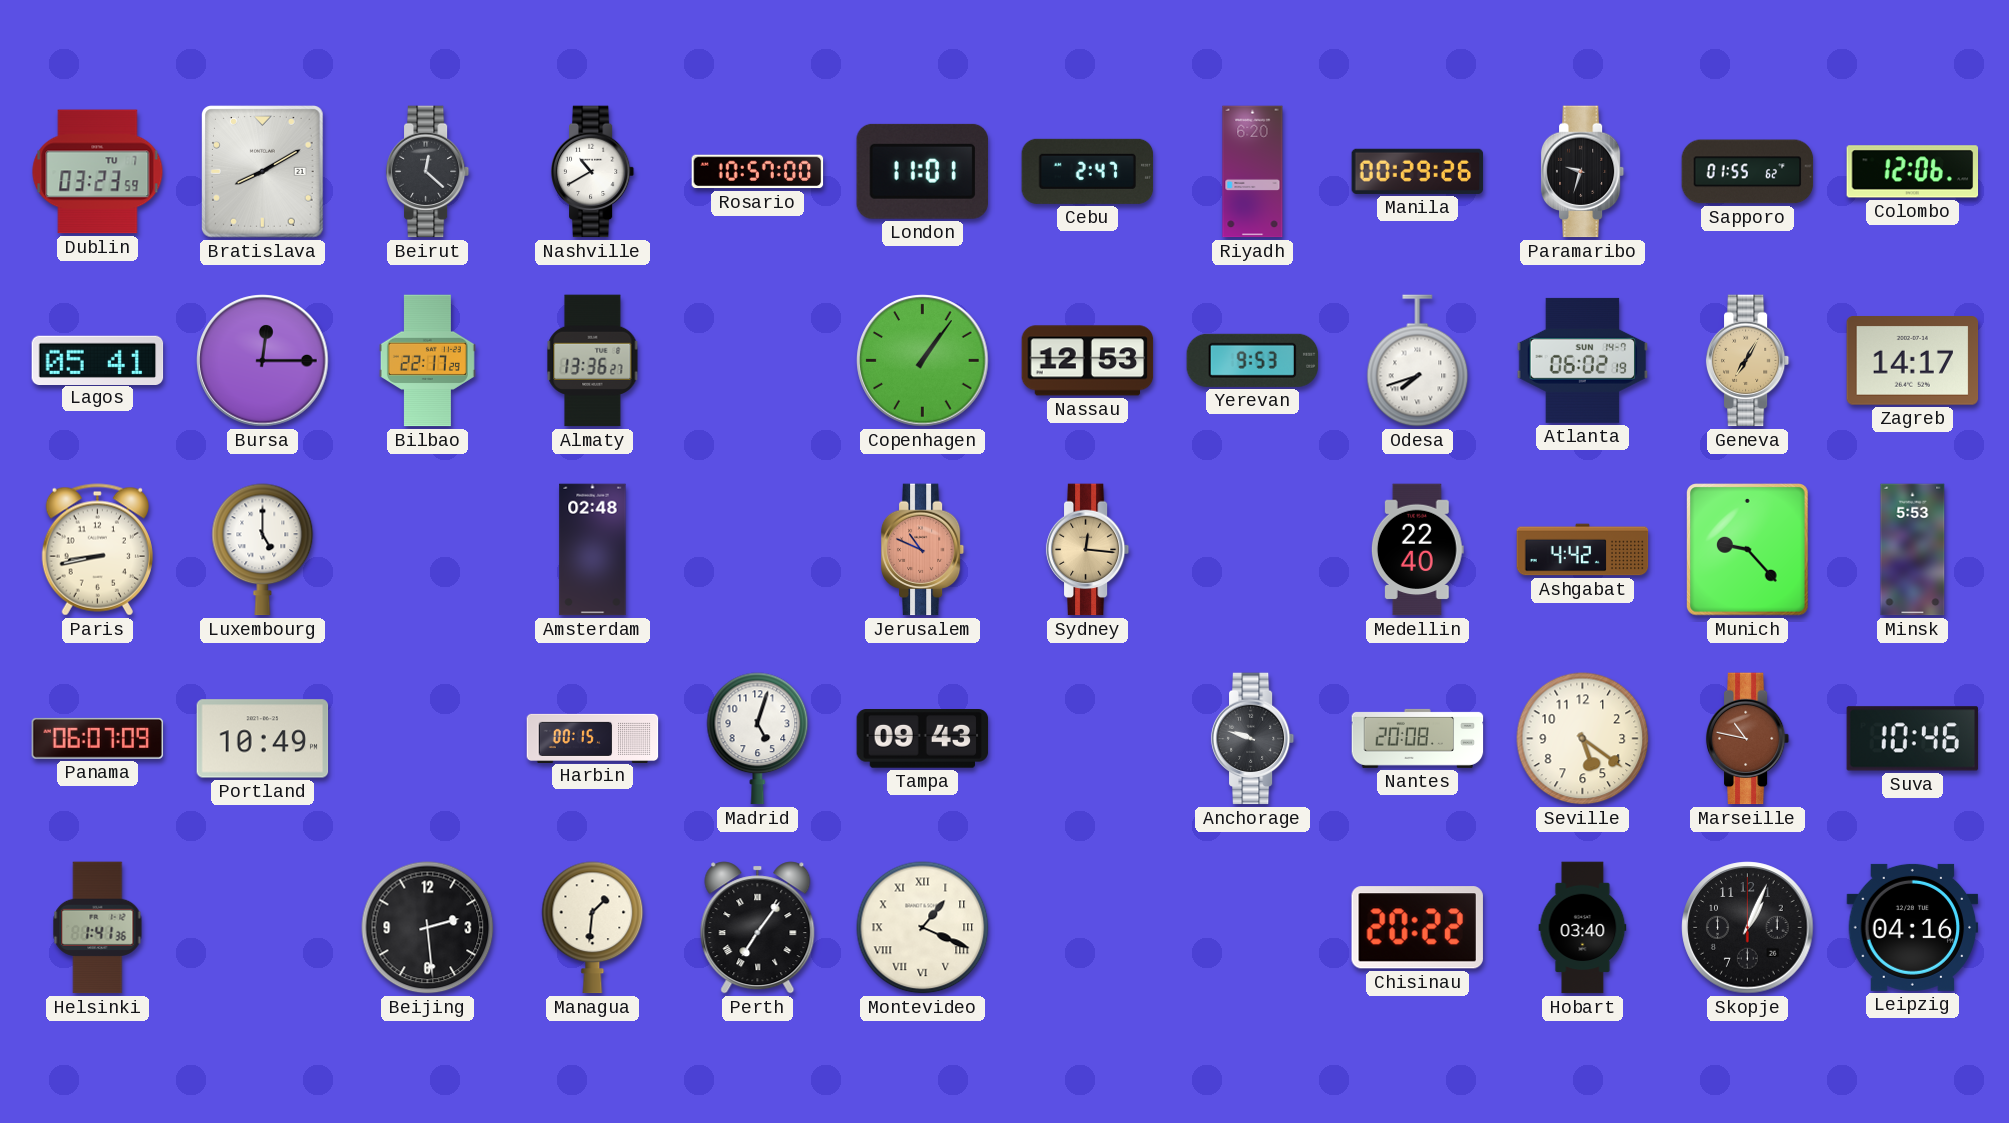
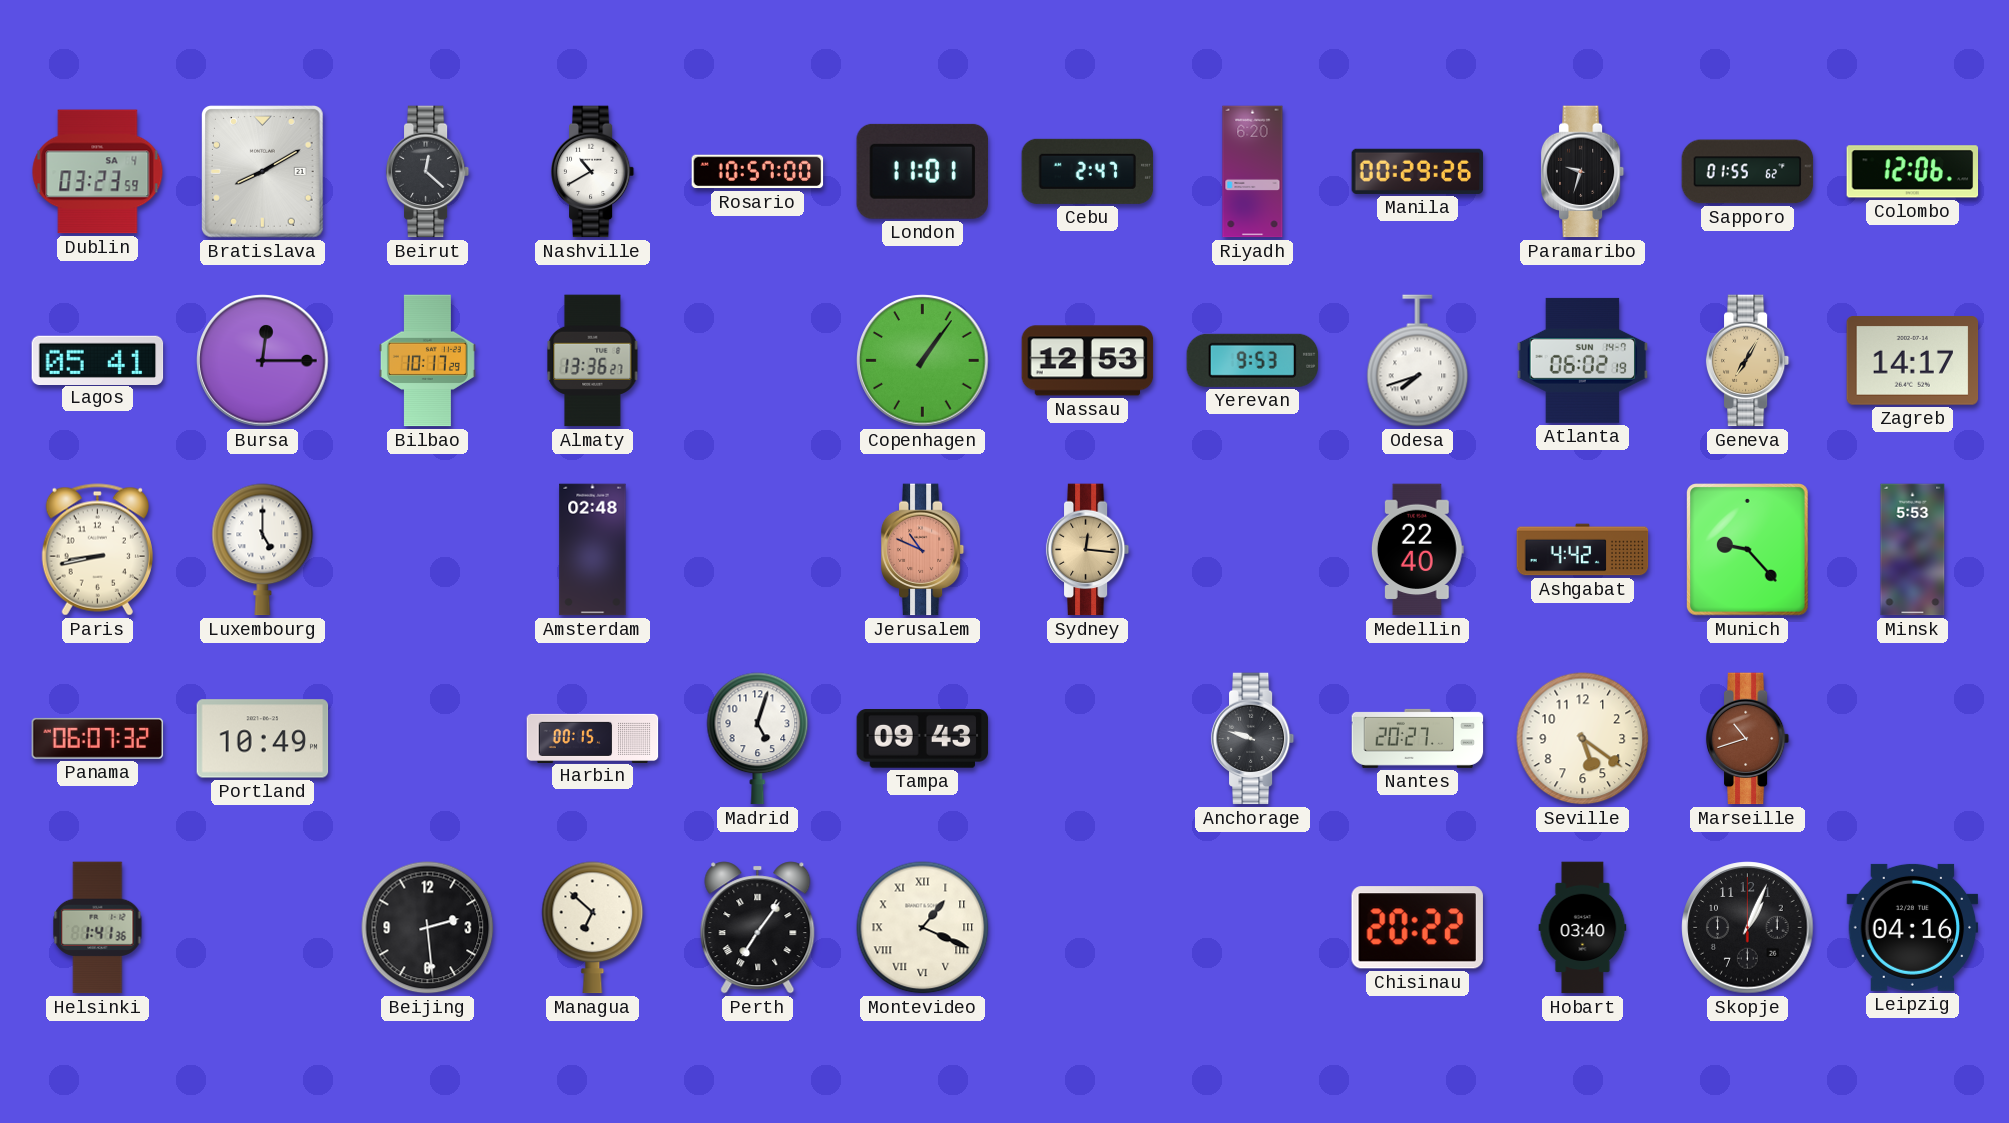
Dublin date: TU 7 -> SA 4
Bilbao: 22:17 -> 10:17
Panama: 06:07:09 -> 06:07:32
Nantes: 20:08 -> 20:27
Marseille: 10:47 -> 10:42
Suva: 10:46 -> none
Managua: 1:31 -> 6:52
